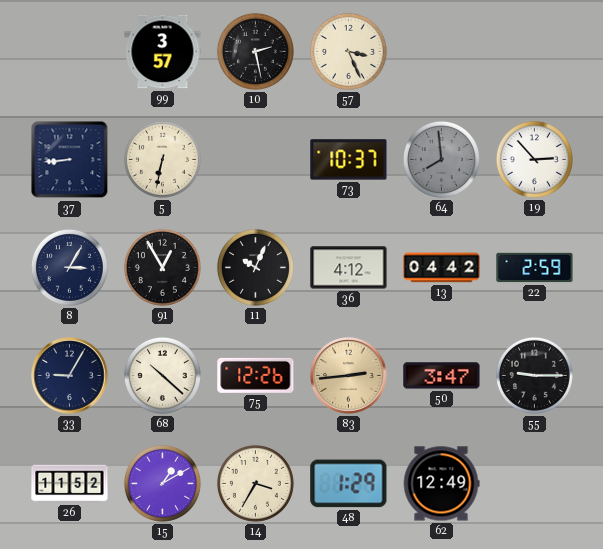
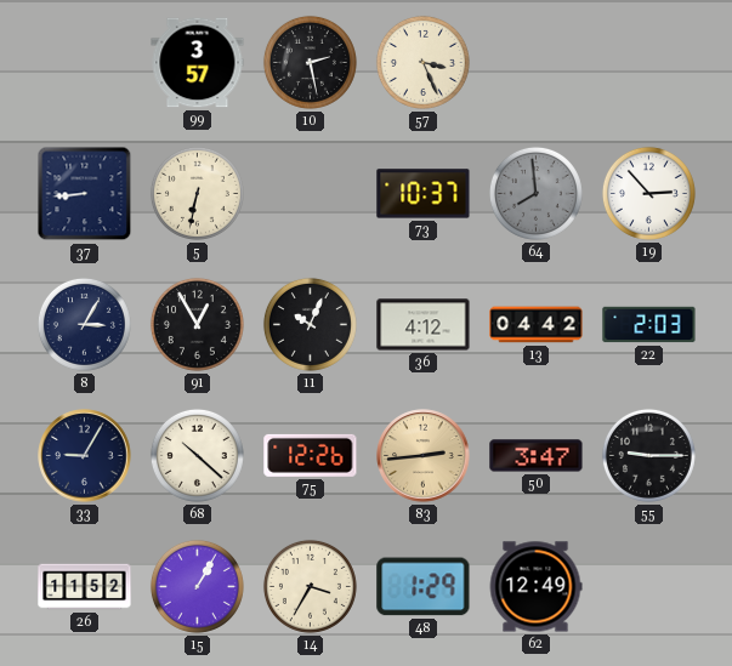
22: 2:59 -> 2:03
15: 1:10 -> 1:05
